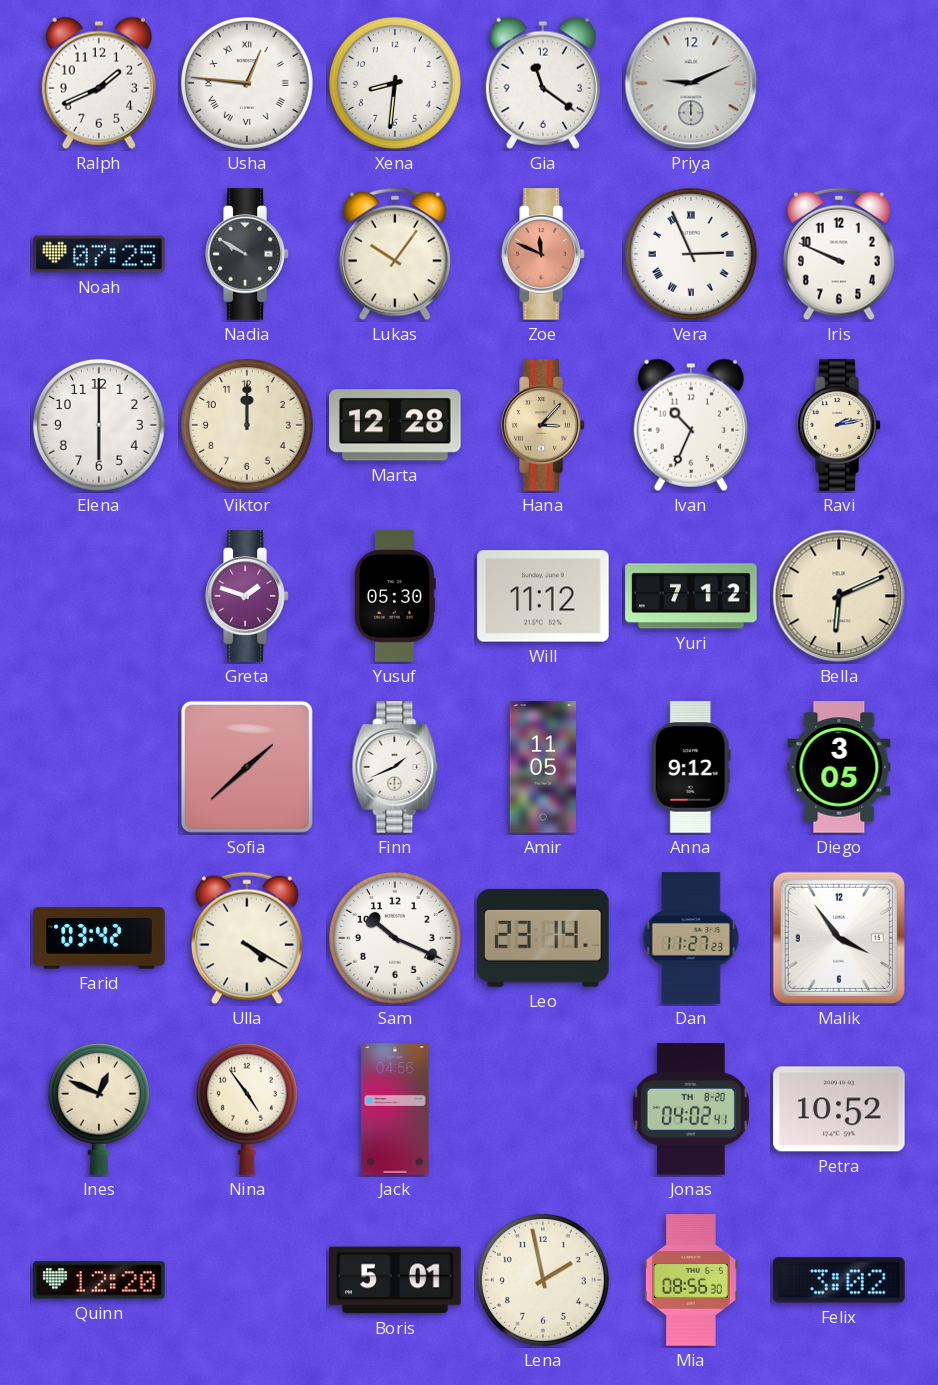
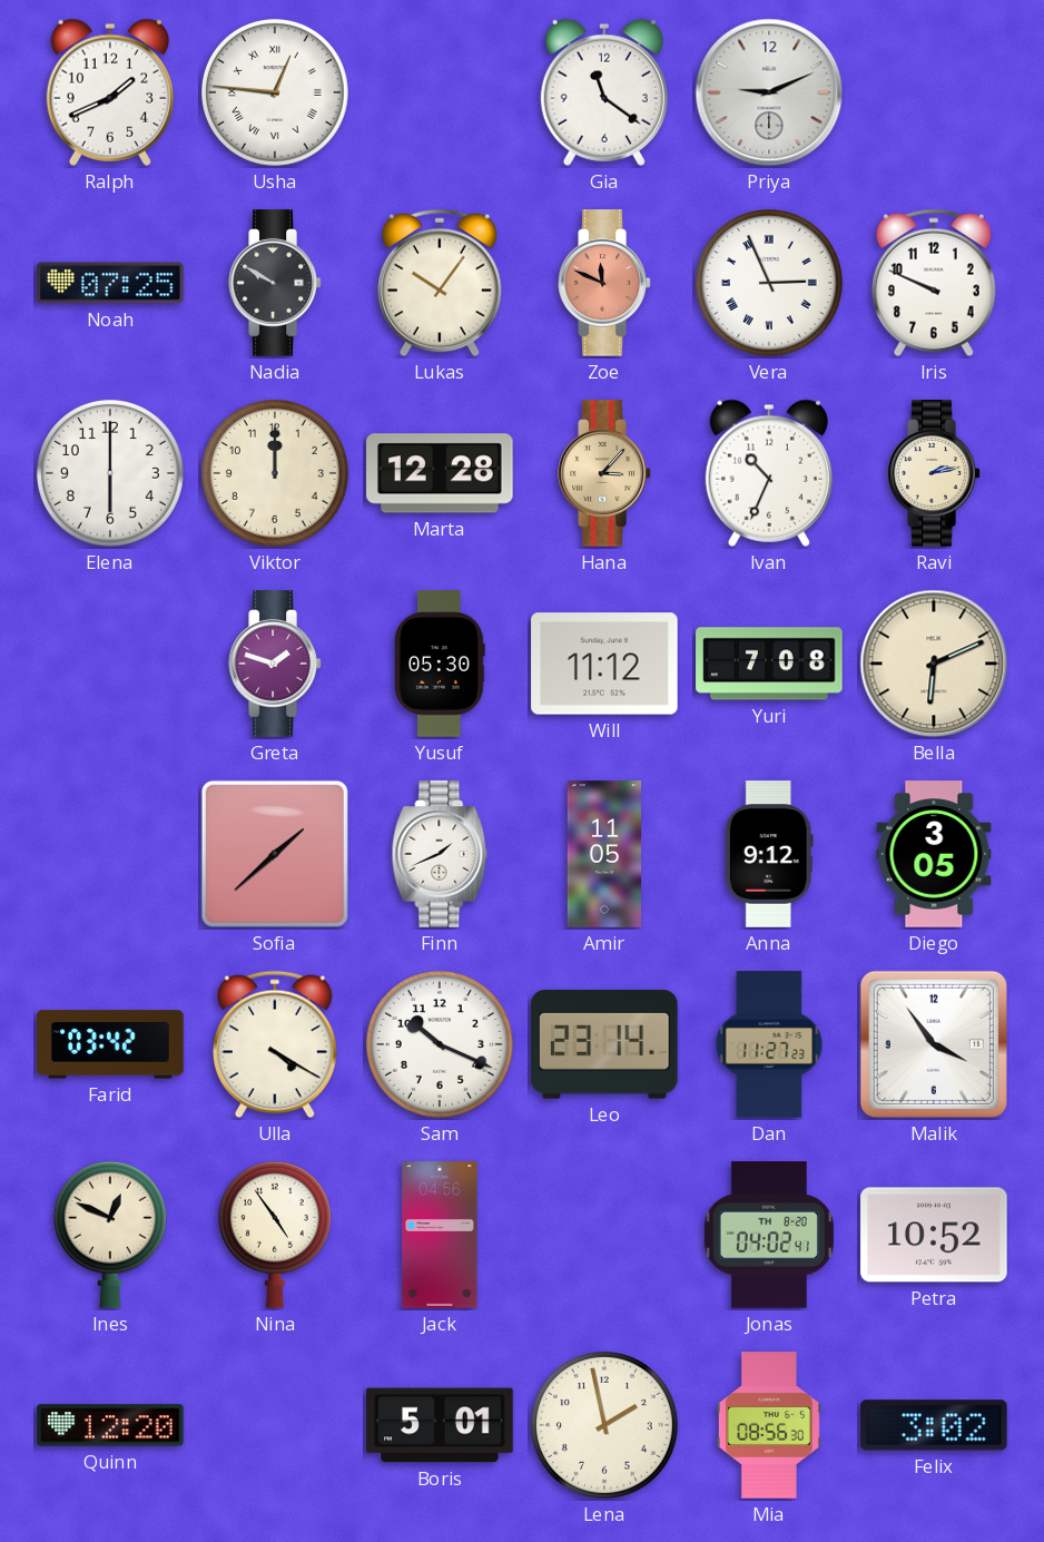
Xena: 8:31 -> none
Yuri: 7:12 -> 7:08
